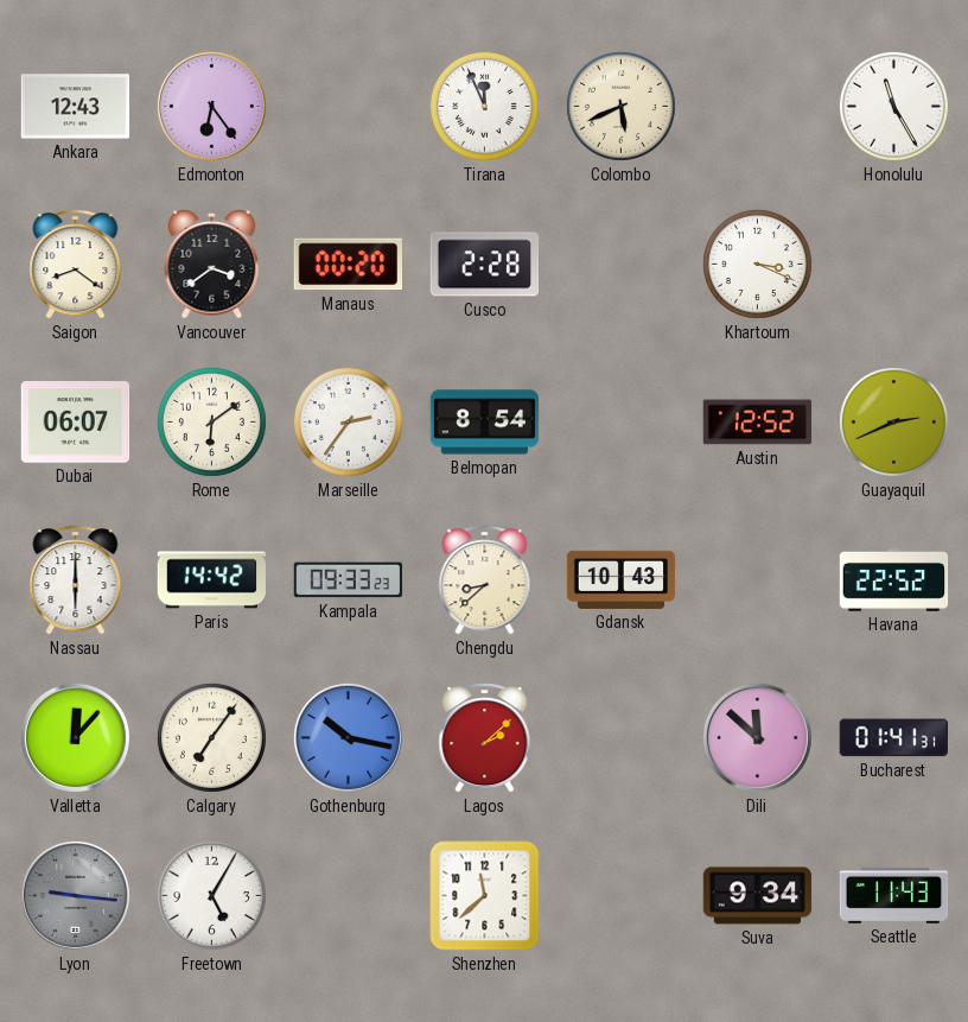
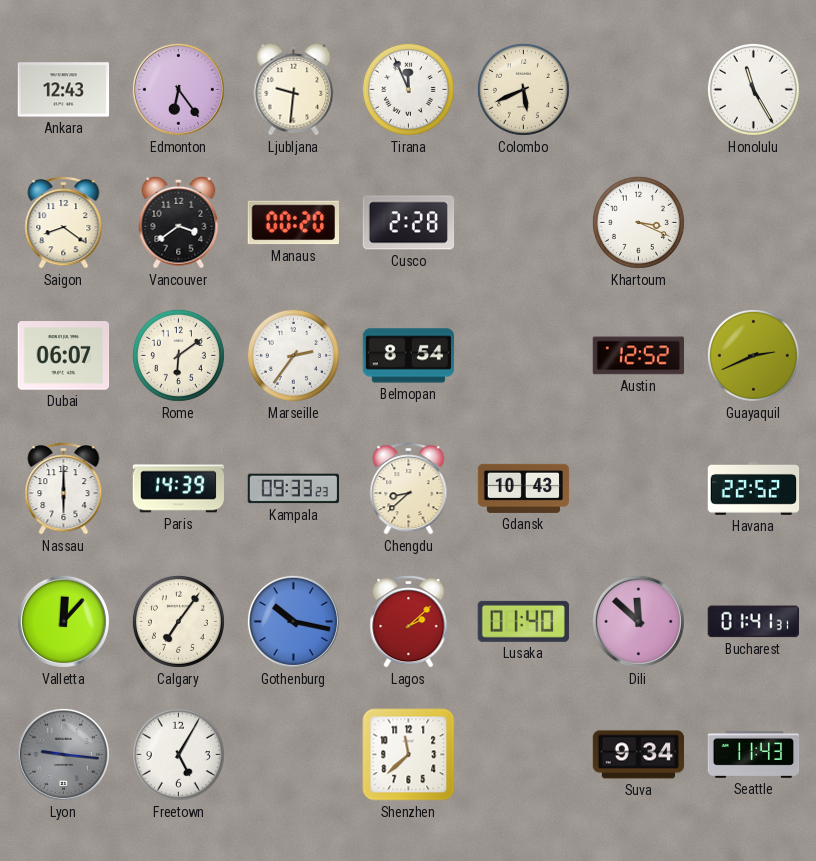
Ljubljana: none -> 9:31
Paris: 14:42 -> 14:39
Lusaka: none -> 01:40
